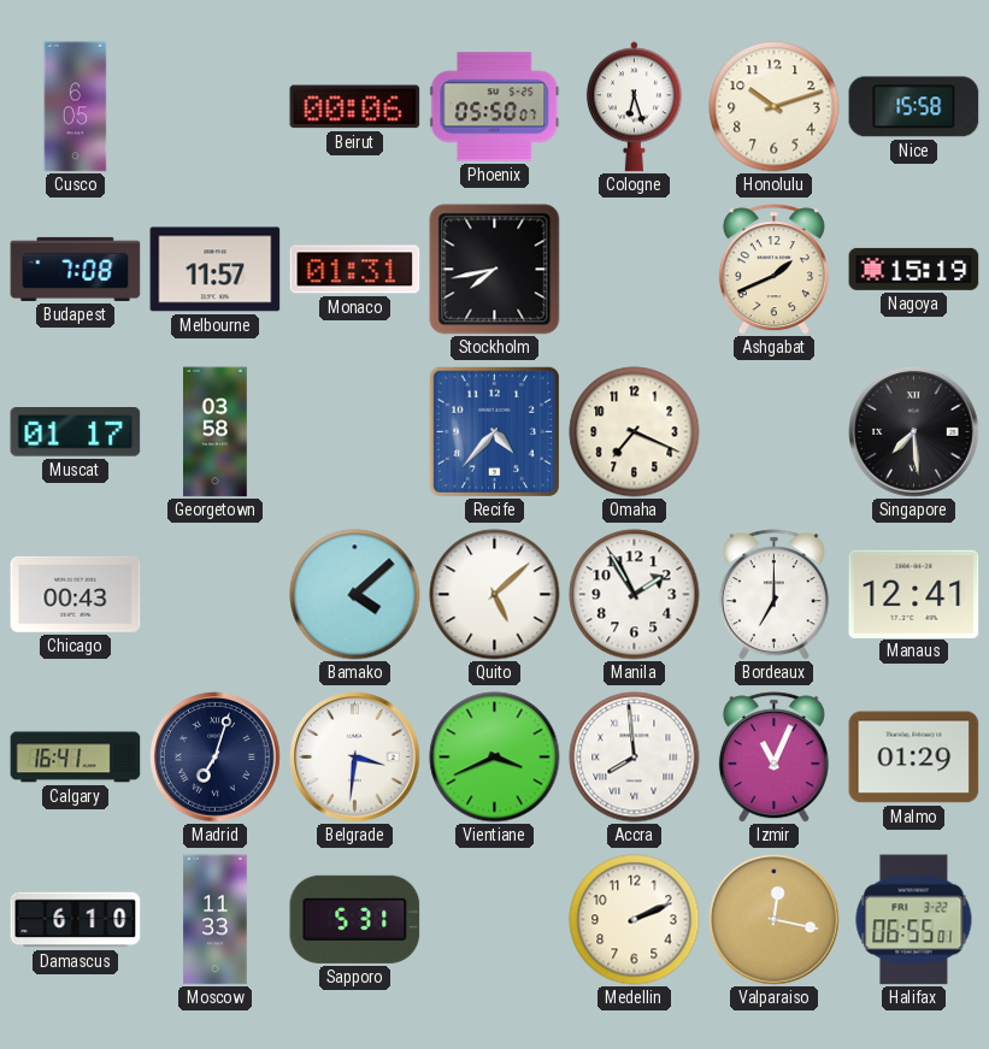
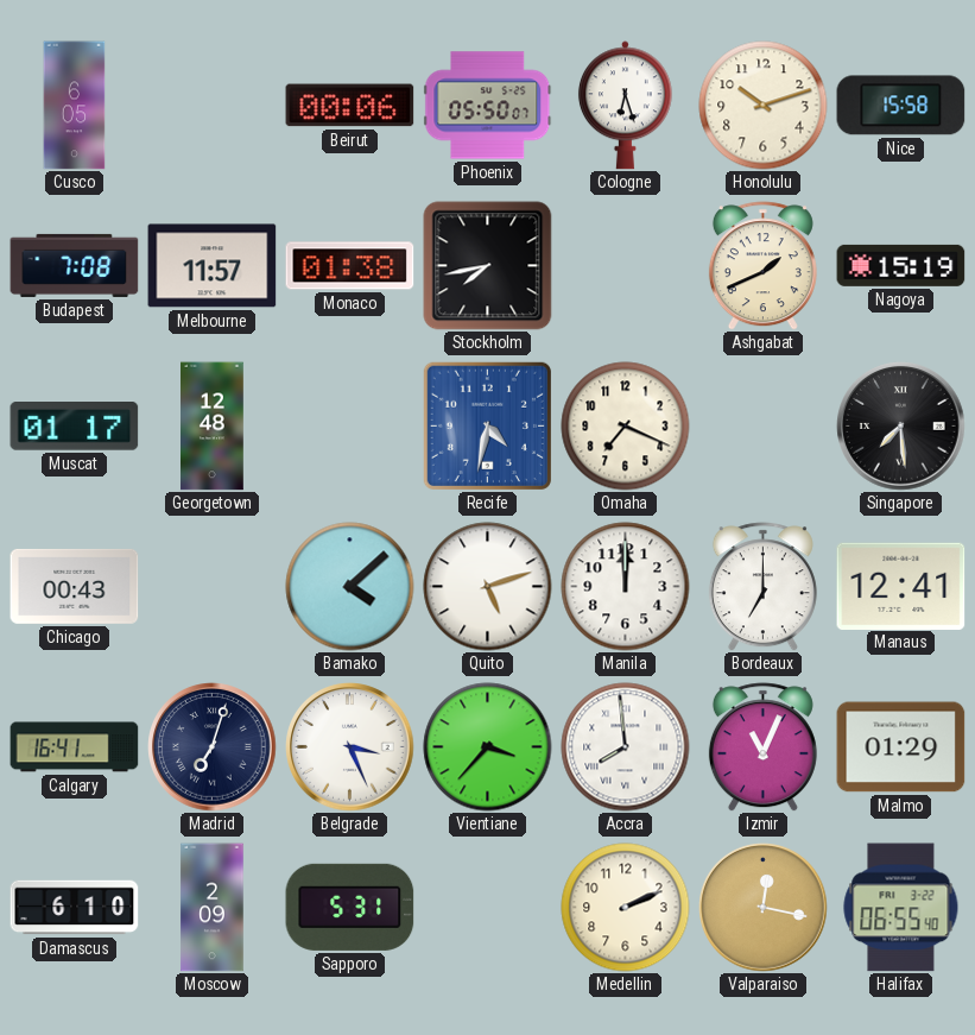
Monaco: 01:31 -> 01:38
Georgetown: 03:58 -> 12:48
Recife: 4:37 -> 4:32
Quito: 5:08 -> 5:12
Manila: 1:55 -> 12:00
Belgrade: 3:31 -> 3:26
Vientiane: 3:41 -> 3:37
Moscow: 11:33 -> 2:09
Halifax: 06:55:01 -> 06:55:40
